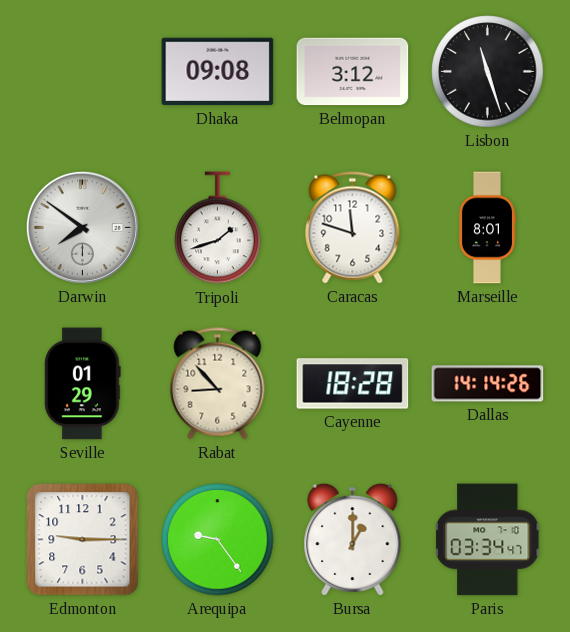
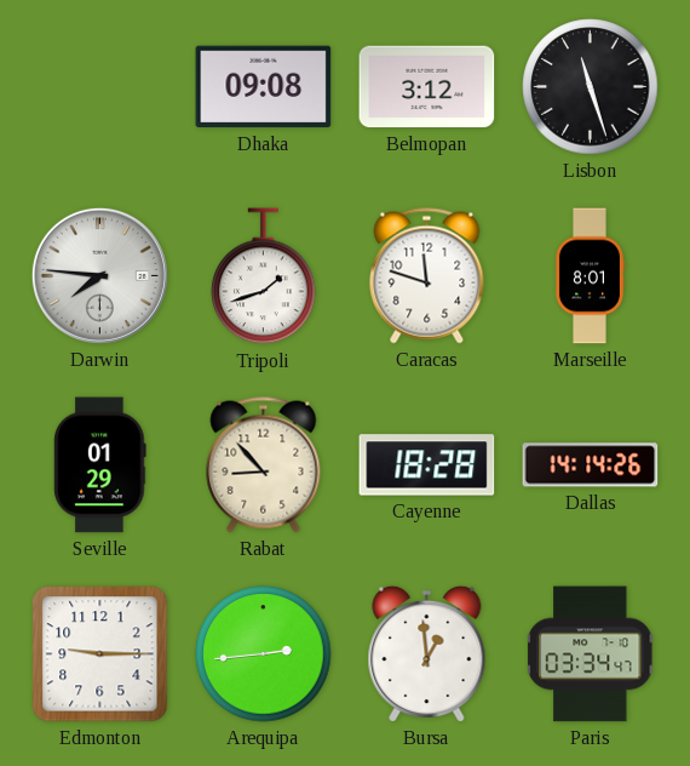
Darwin: 7:51 -> 7:46
Arequipa: 9:24 -> 2:44
Bursa: 1:00 -> 12:59
